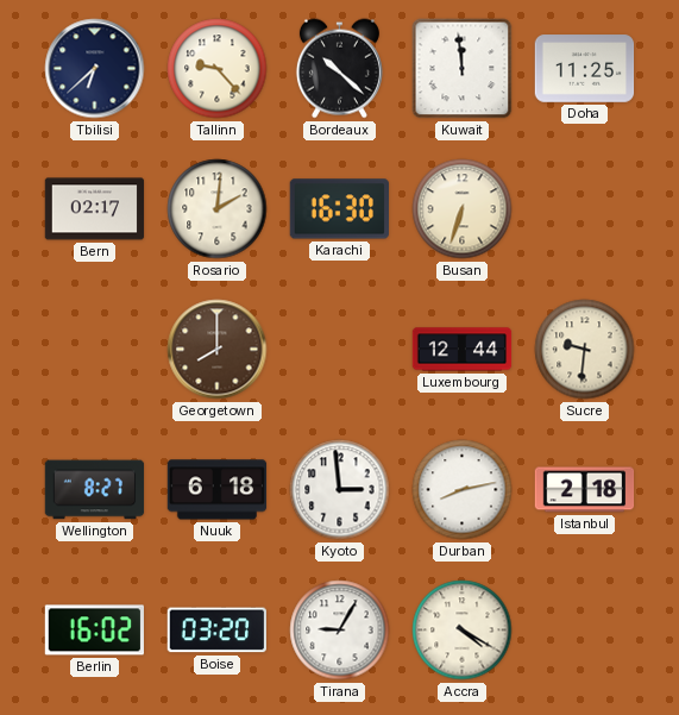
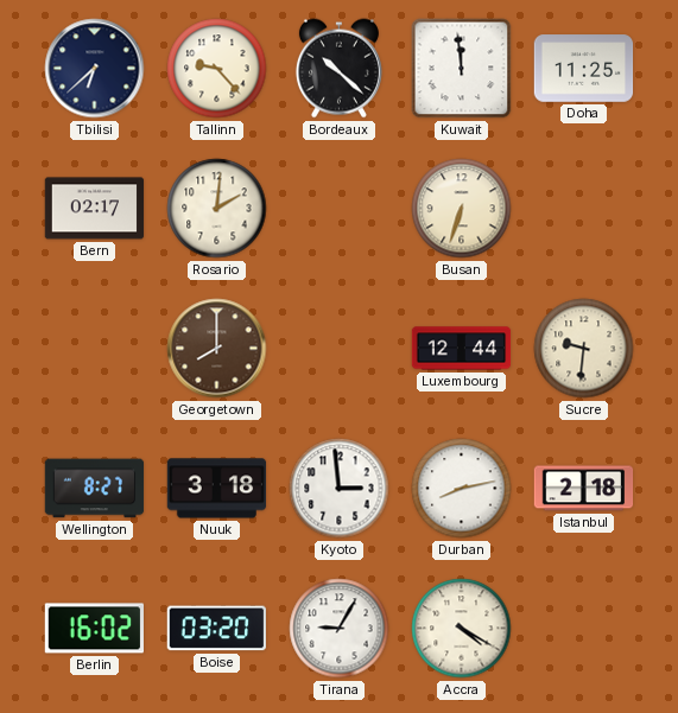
Karachi: 16:30 -> none
Nuuk: 6:18 -> 3:18
